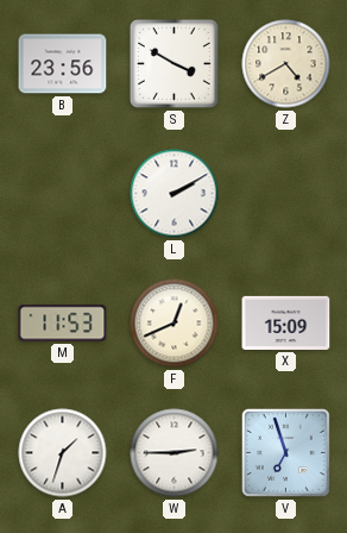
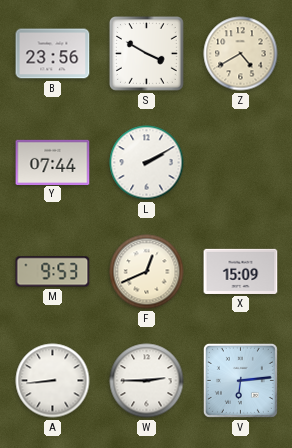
Y: none -> 07:44
M: 11:53 -> 9:53
A: 1:33 -> 8:44
V: 6:57 -> 6:14
